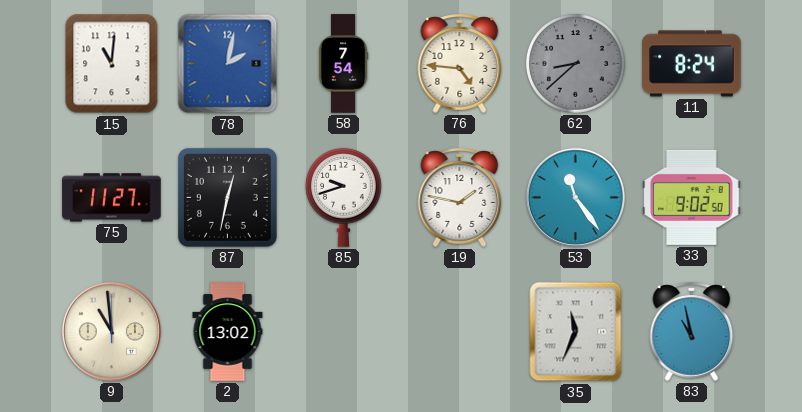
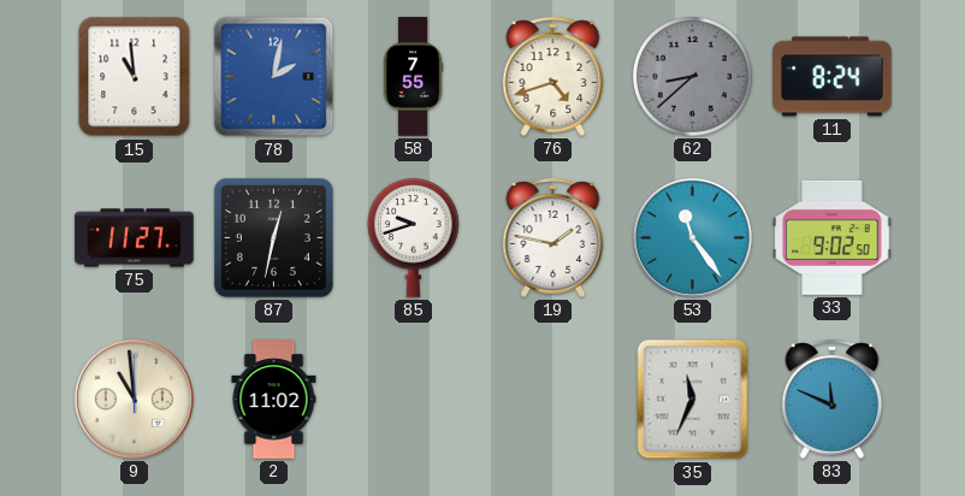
15: 11:01 -> 10:59
58: 7:54 -> 7:55
76: 4:46 -> 4:42
2: 13:02 -> 11:02
83: 10:58 -> 11:49
